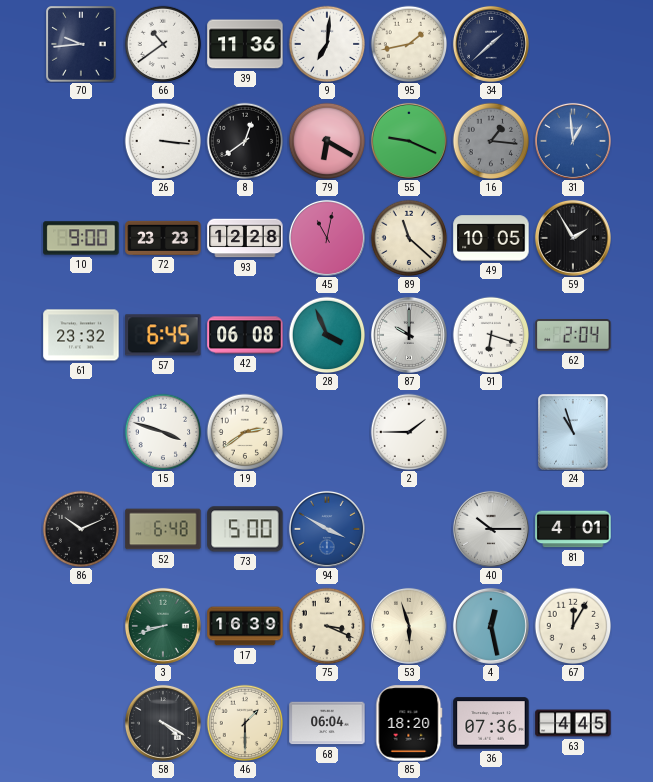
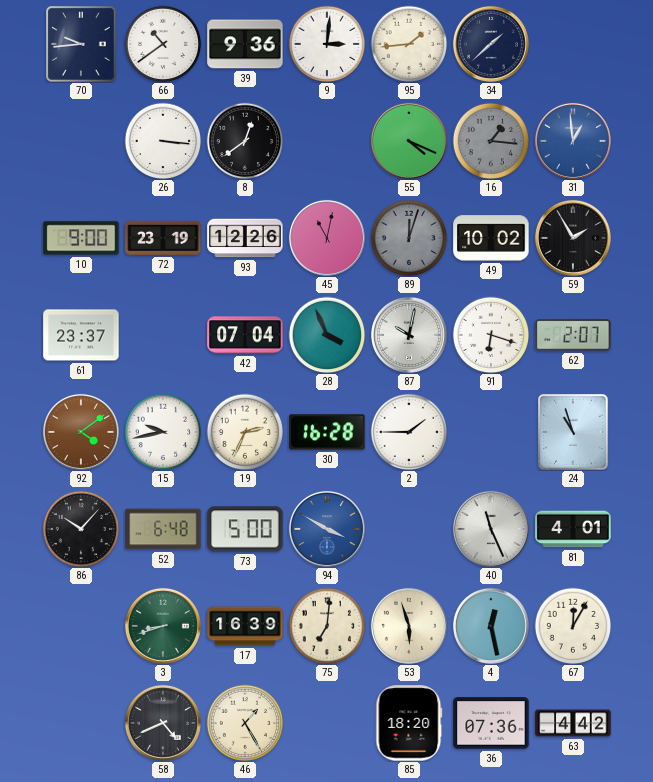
39: 11:36 -> 9:36
9: 7:01 -> 3:01
95: 1:43 -> 1:44
79: 6:20 -> none
55: 9:19 -> 4:19
72: 23:23 -> 23:19
93: 12:28 -> 12:26
89: 11:22 -> 12:03
89 dial: cream -> grey
49: 10:05 -> 10:02
61: 23:32 -> 23:37
57: 6:45 -> none
42: 06:08 -> 07:04
87: 10:00 -> 10:02
62: 2:04 -> 2:07
92: none -> 4:09
15: 3:48 -> 9:43
19: 2:39 -> 2:34
30: none -> 16:28
86: 10:11 -> 10:07
40: 10:15 -> 11:26
75: 3:19 -> 7:01
58: 4:20 -> 4:41
46: 1:30 -> 1:25
68: 06:04 -> none
63: 4:45 -> 4:42
